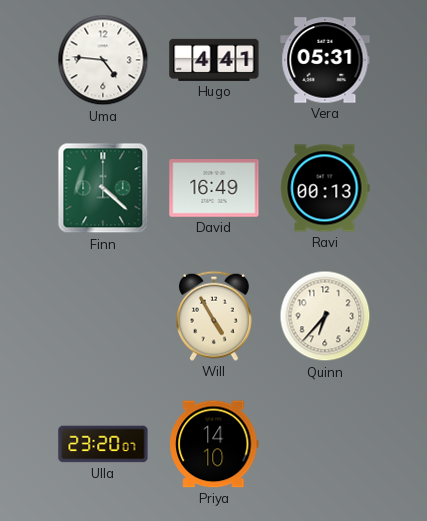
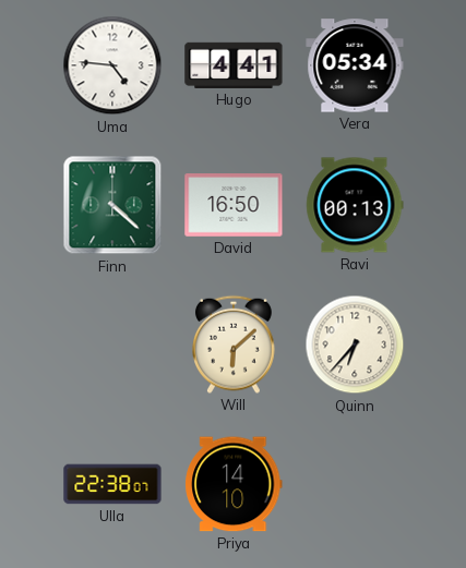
Vera: 05:31 -> 05:34
David: 16:49 -> 16:50
Will: 4:55 -> 6:08
Ulla: 23:20 -> 22:38
